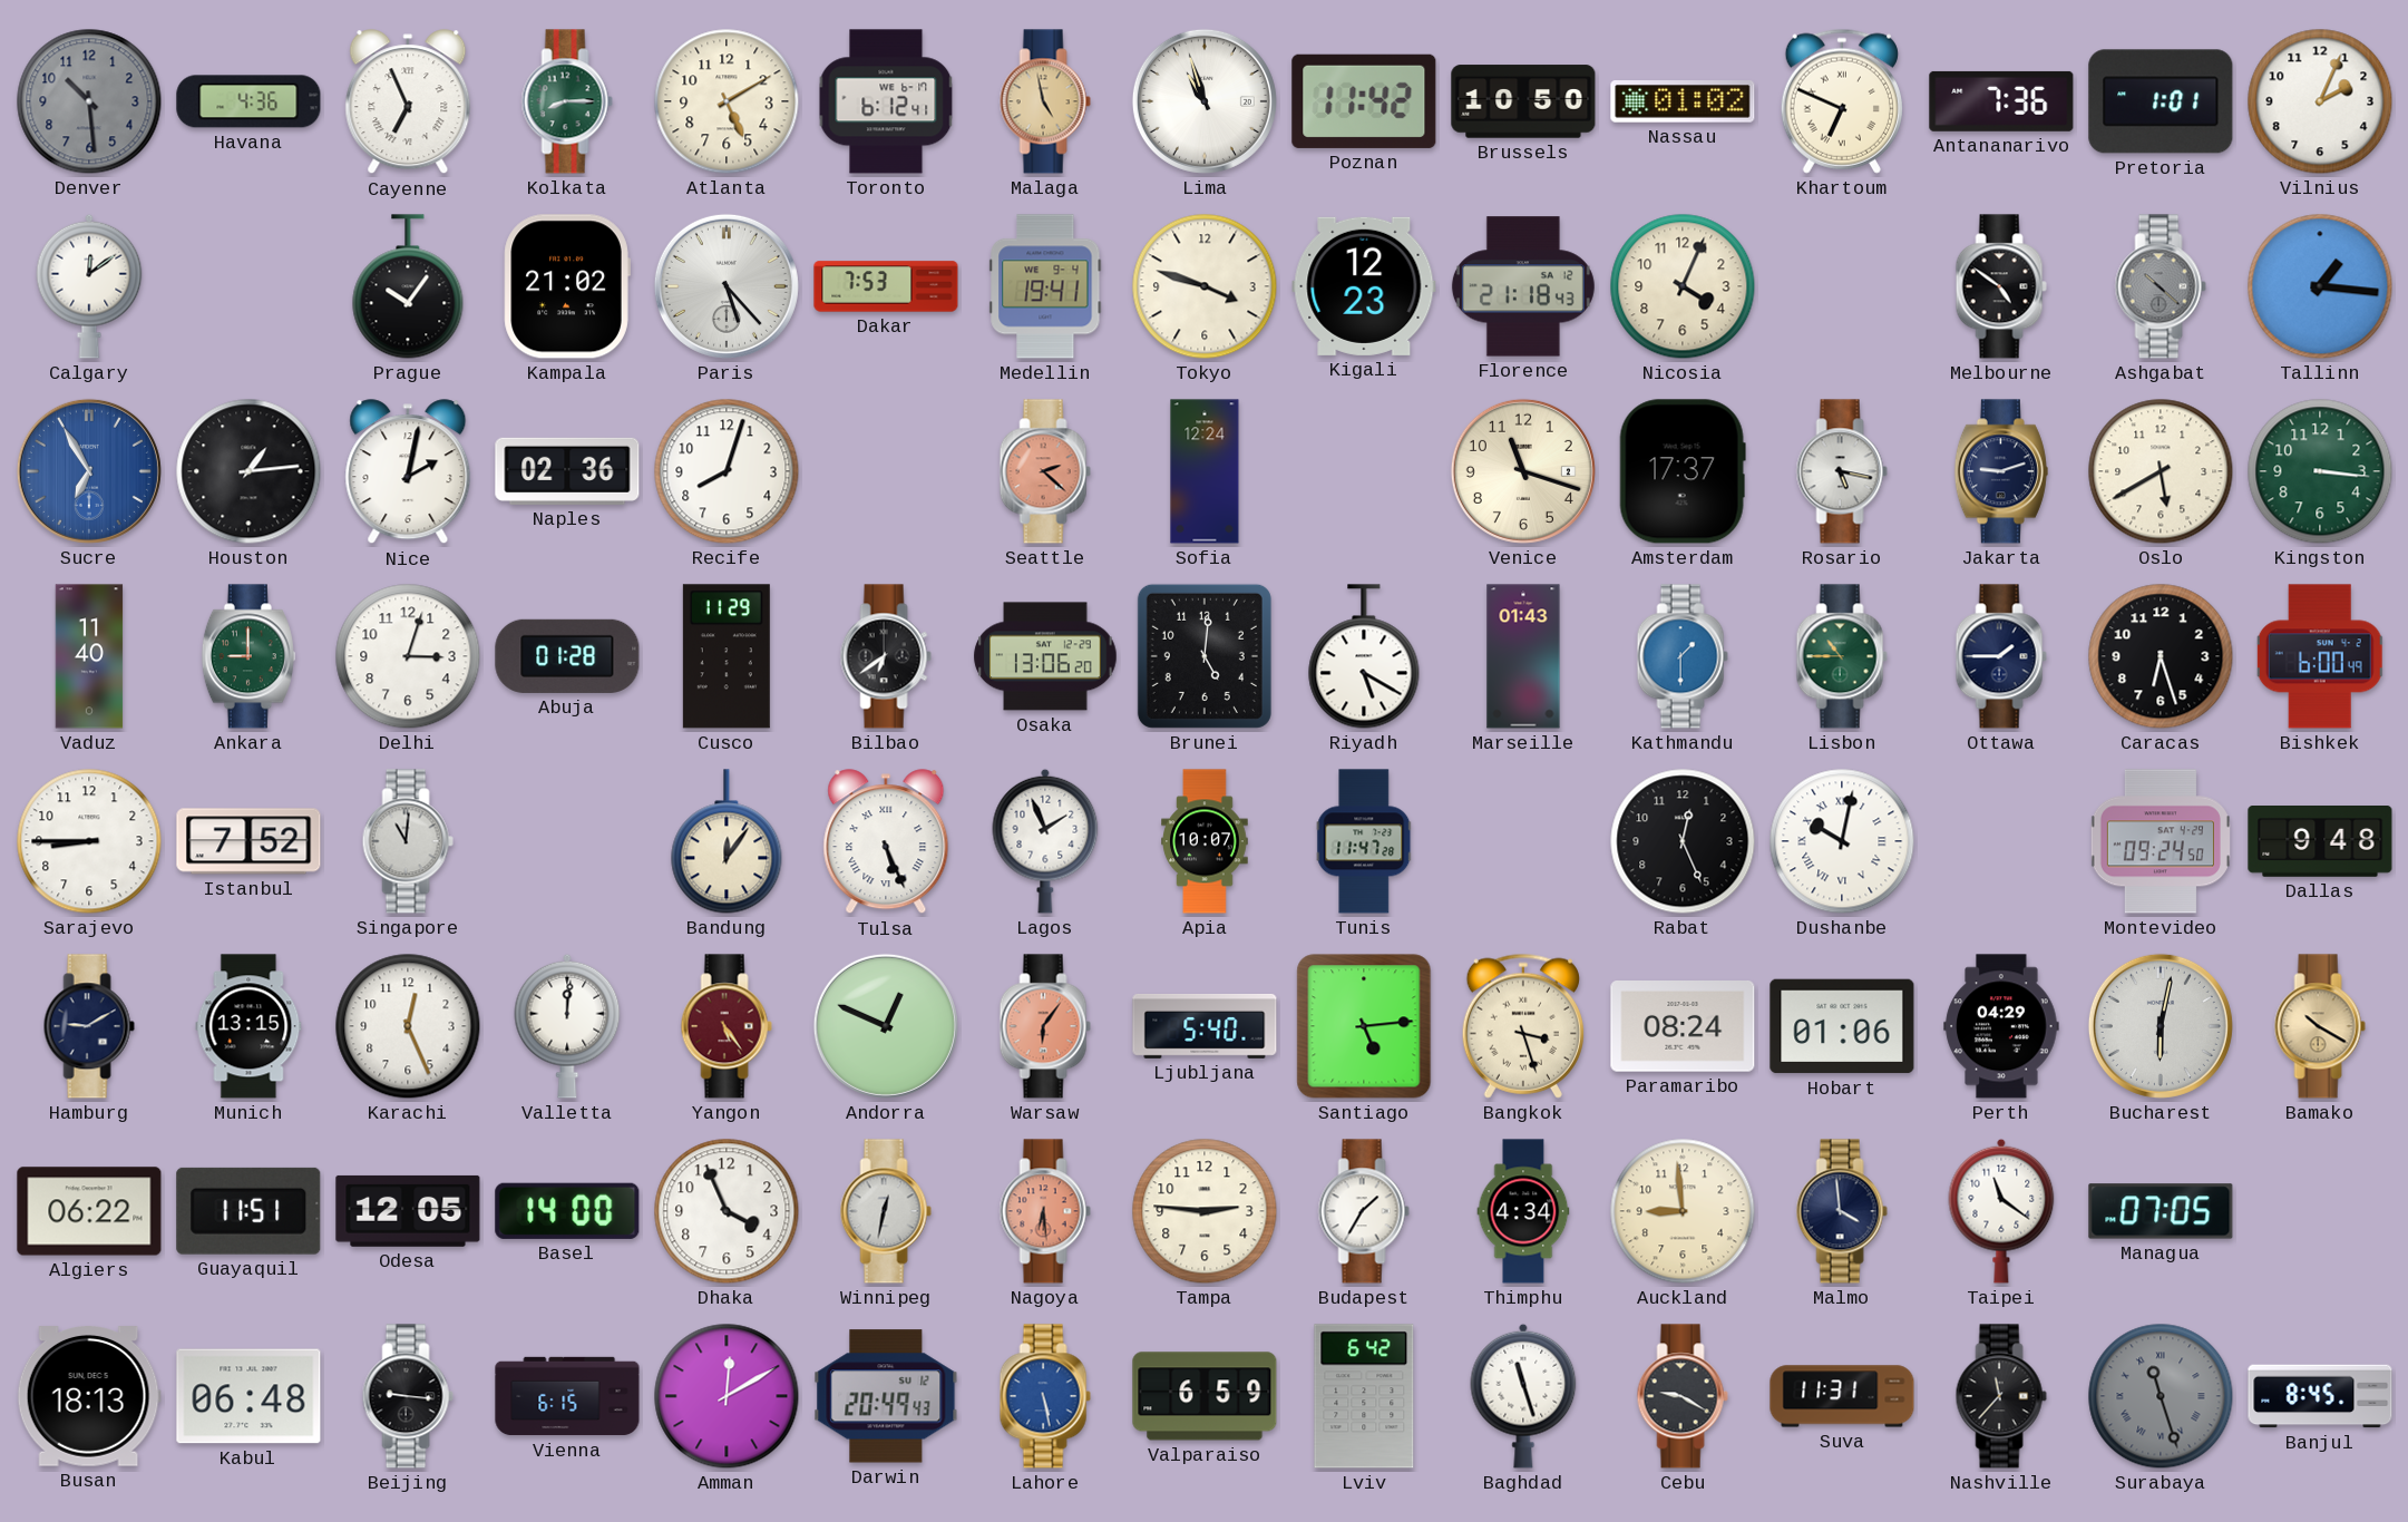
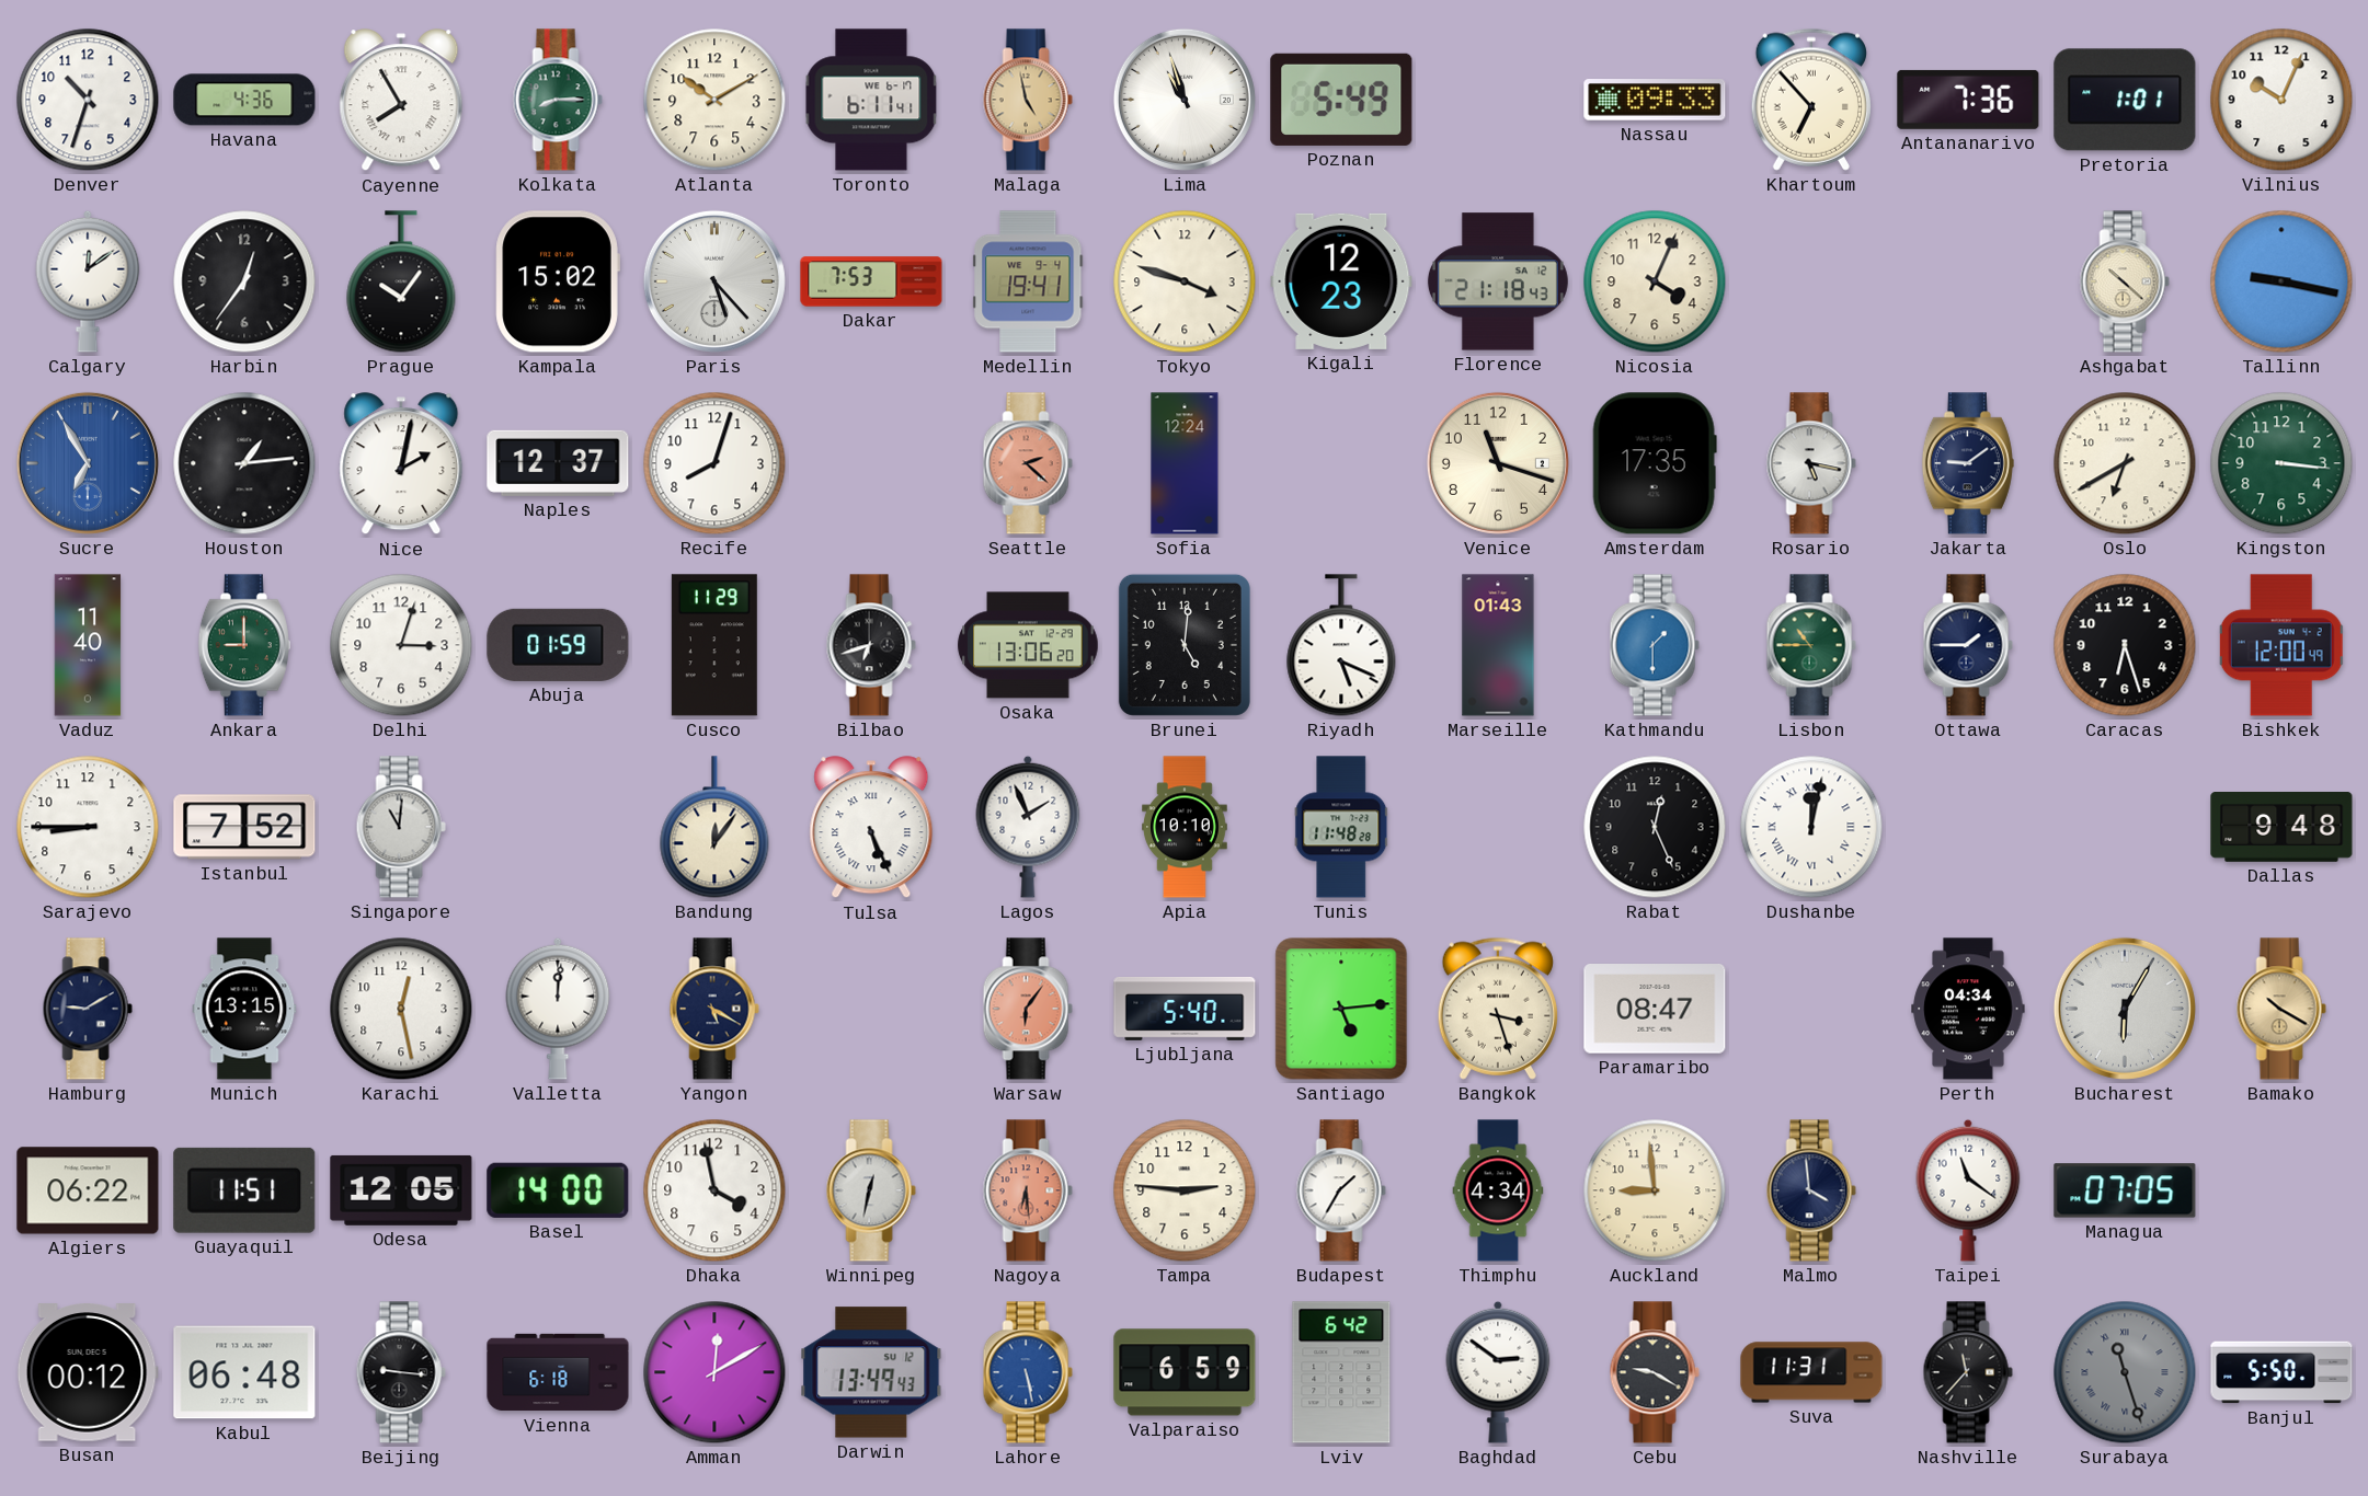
Denver: 10:29 -> 10:33
Denver dial: grey -> white
Cayenne: 6:56 -> 7:55
Atlanta: 5:10 -> 10:10
Toronto: 6:12 -> 6:11
Poznan: 11:42 -> 5:49
Brussels: 10:50 -> none
Nassau: 01:02 -> 09:33
Khartoum: 6:49 -> 6:53
Vilnius: 2:04 -> 10:04
Harbin: none -> 12:36
Kampala: 21:02 -> 15:02
Melbourne: 4:51 -> none
Ashgabat dial: grey -> cream
Tallinn: 1:16 -> 9:17
Naples: 02:36 -> 12:37
Amsterdam: 17:37 -> 17:35
Jakarta: 9:12 -> 9:09
Oslo: 5:40 -> 6:40
Abuja: 01:28 -> 01:59
Bilbao: 6:39 -> 6:42
Riyadh: 5:20 -> 5:19
Bishkek: 6:00 -> 12:00
Apia: 10:07 -> 10:10
Tunis: 11:47 -> 11:48
Dushanbe: 10:02 -> 12:02
Montevideo: 09:24 -> none
Karachi: 12:26 -> 12:28
Yangon: 5:24 -> 5:20
Yangon dial: burgundy -> navy
Andorra: 12:49 -> none
Paramaribo: 08:24 -> 08:47
Hobart: 01:06 -> none
Perth: 04:29 -> 04:34
Bucharest: 6:02 -> 6:05
Dhaka: 3:56 -> 3:58
Busan: 18:13 -> 00:12
Vienna: 6:15 -> 6:18
Darwin: 20:49 -> 13:49
Baghdad: 11:27 -> 2:51
Banjul: 8:45 -> 5:50
